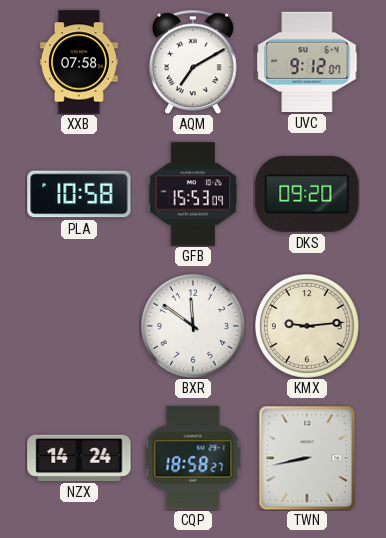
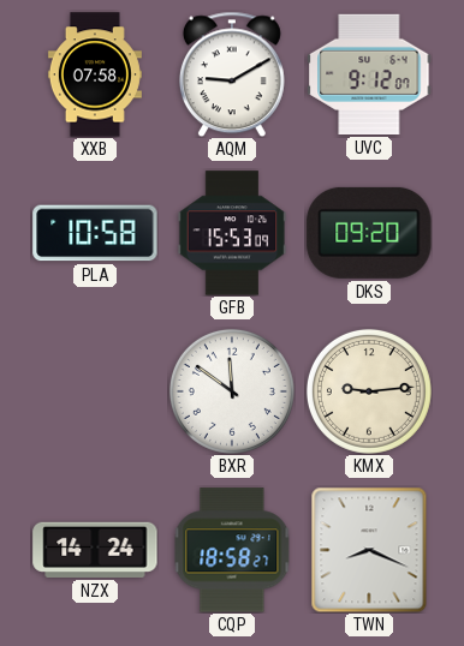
AQM: 7:10 -> 9:10
TWN: 8:43 -> 8:19
